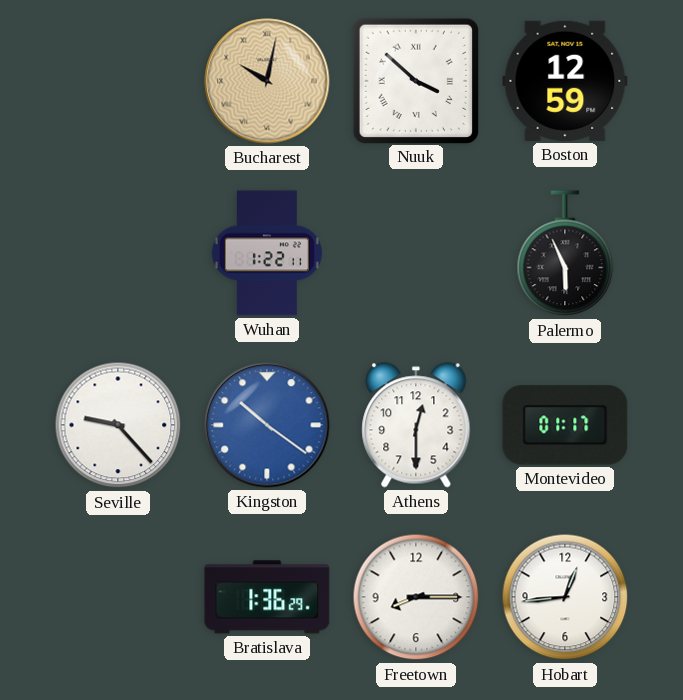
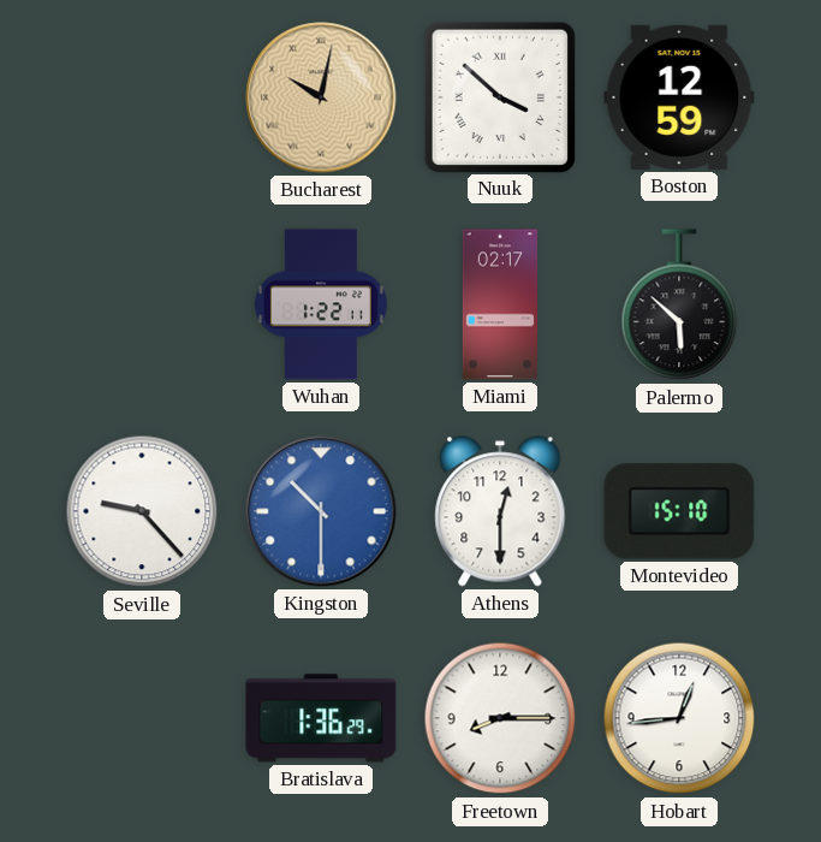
Miami: none -> 02:17
Palermo: 5:56 -> 5:52
Kingston: 10:21 -> 10:30
Montevideo: 01:17 -> 15:10
